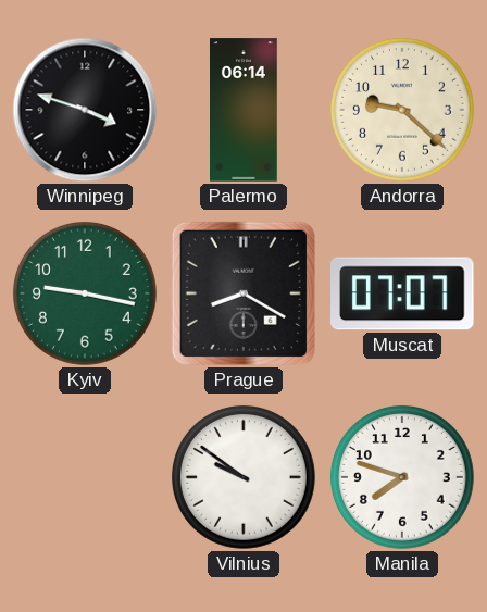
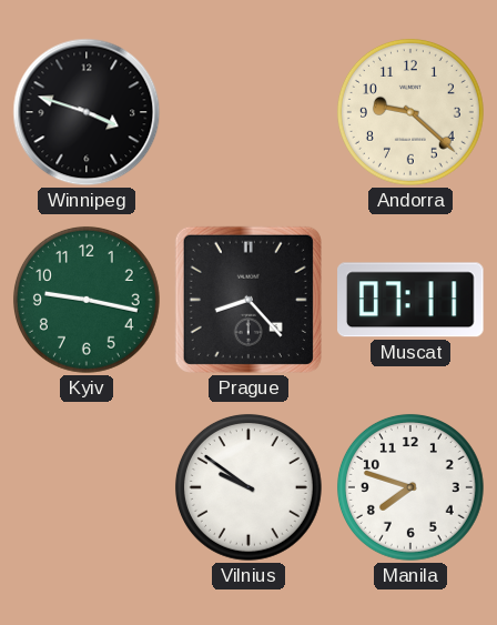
Palermo: 06:14 -> none
Prague: 8:20 -> 8:23
Muscat: 07:07 -> 07:11
